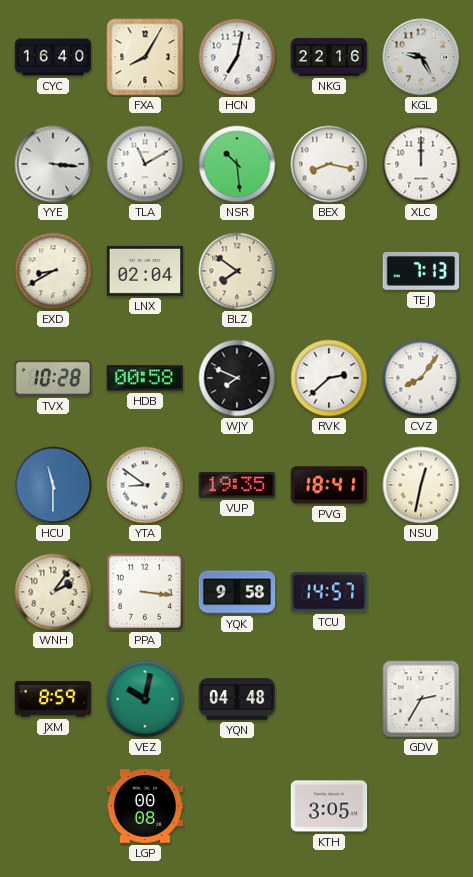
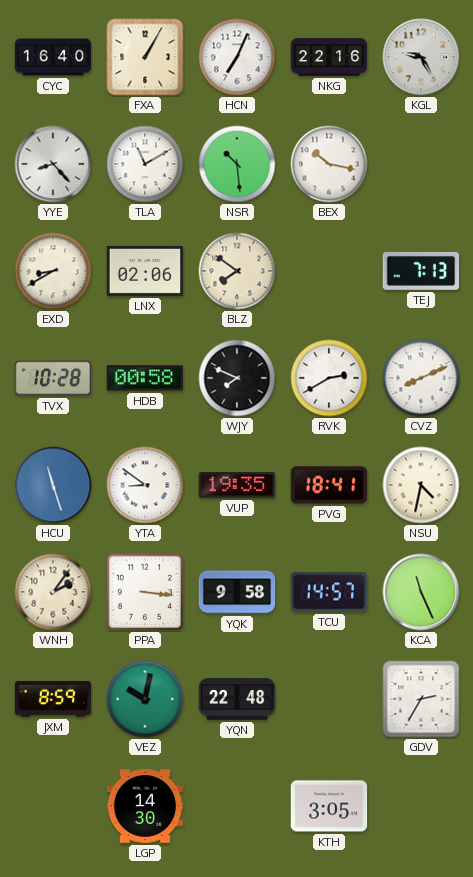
FXA: 8:05 -> 1:05
HCN: 7:02 -> 7:04
YYE: 3:16 -> 8:23
BEX: 8:17 -> 10:17
XLC: 12:00 -> none
LNX: 02:04 -> 02:06
RVK: 2:38 -> 2:40
CVZ: 8:06 -> 8:11
HCU: 11:30 -> 11:27
NSU: 12:32 -> 4:32
KCA: none -> 11:26
YQN: 04:48 -> 22:48
LGP: 00:08 -> 14:30
